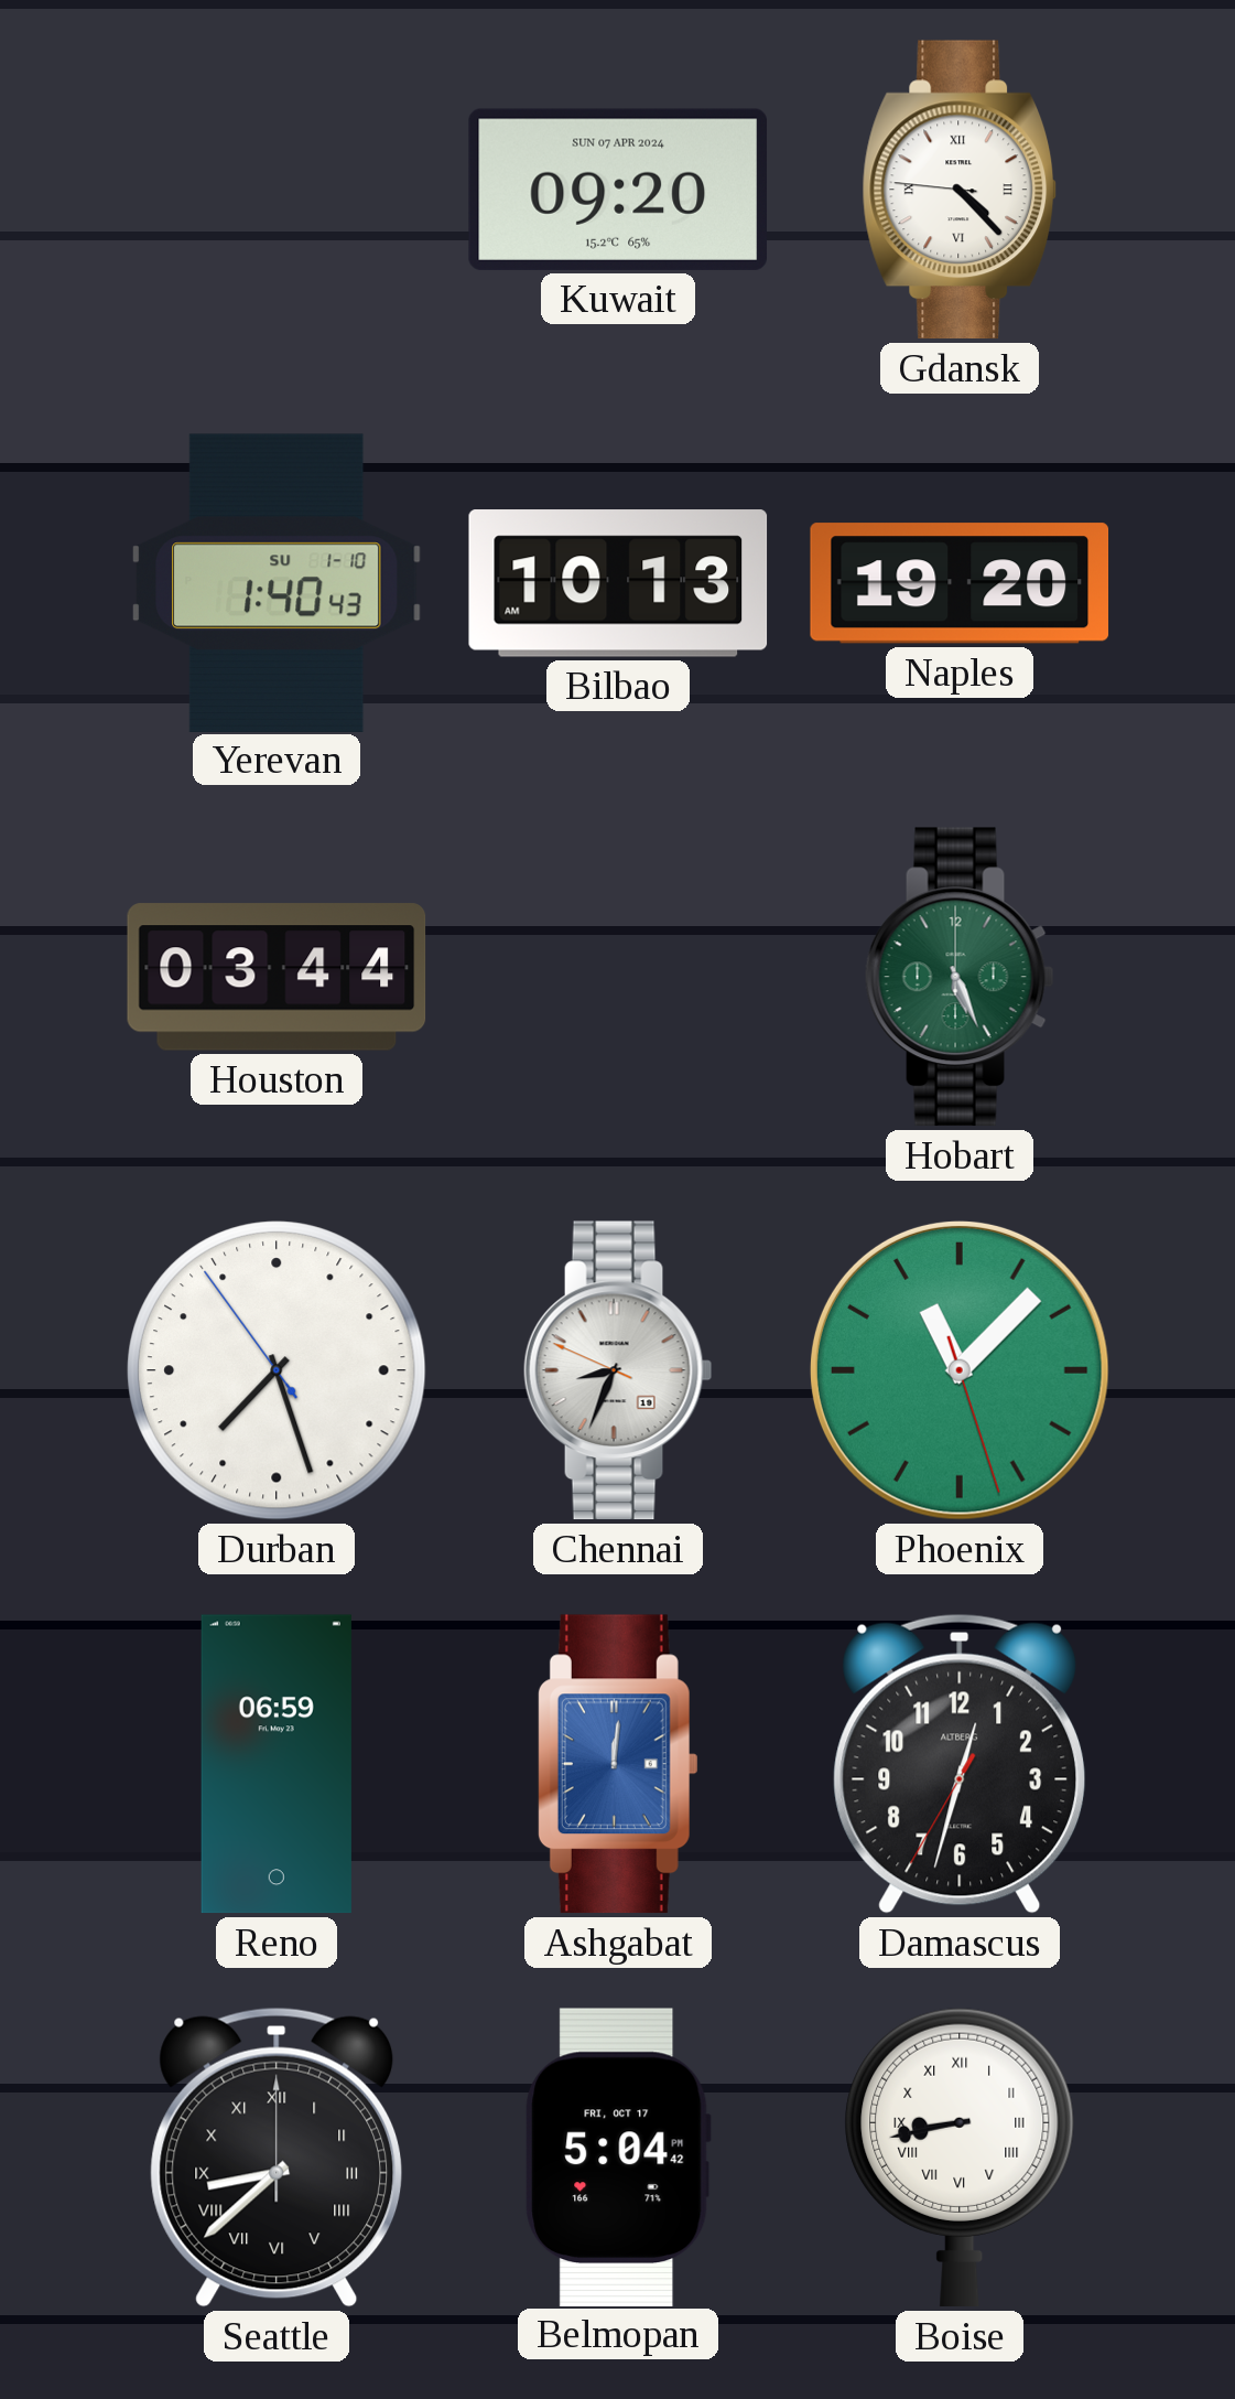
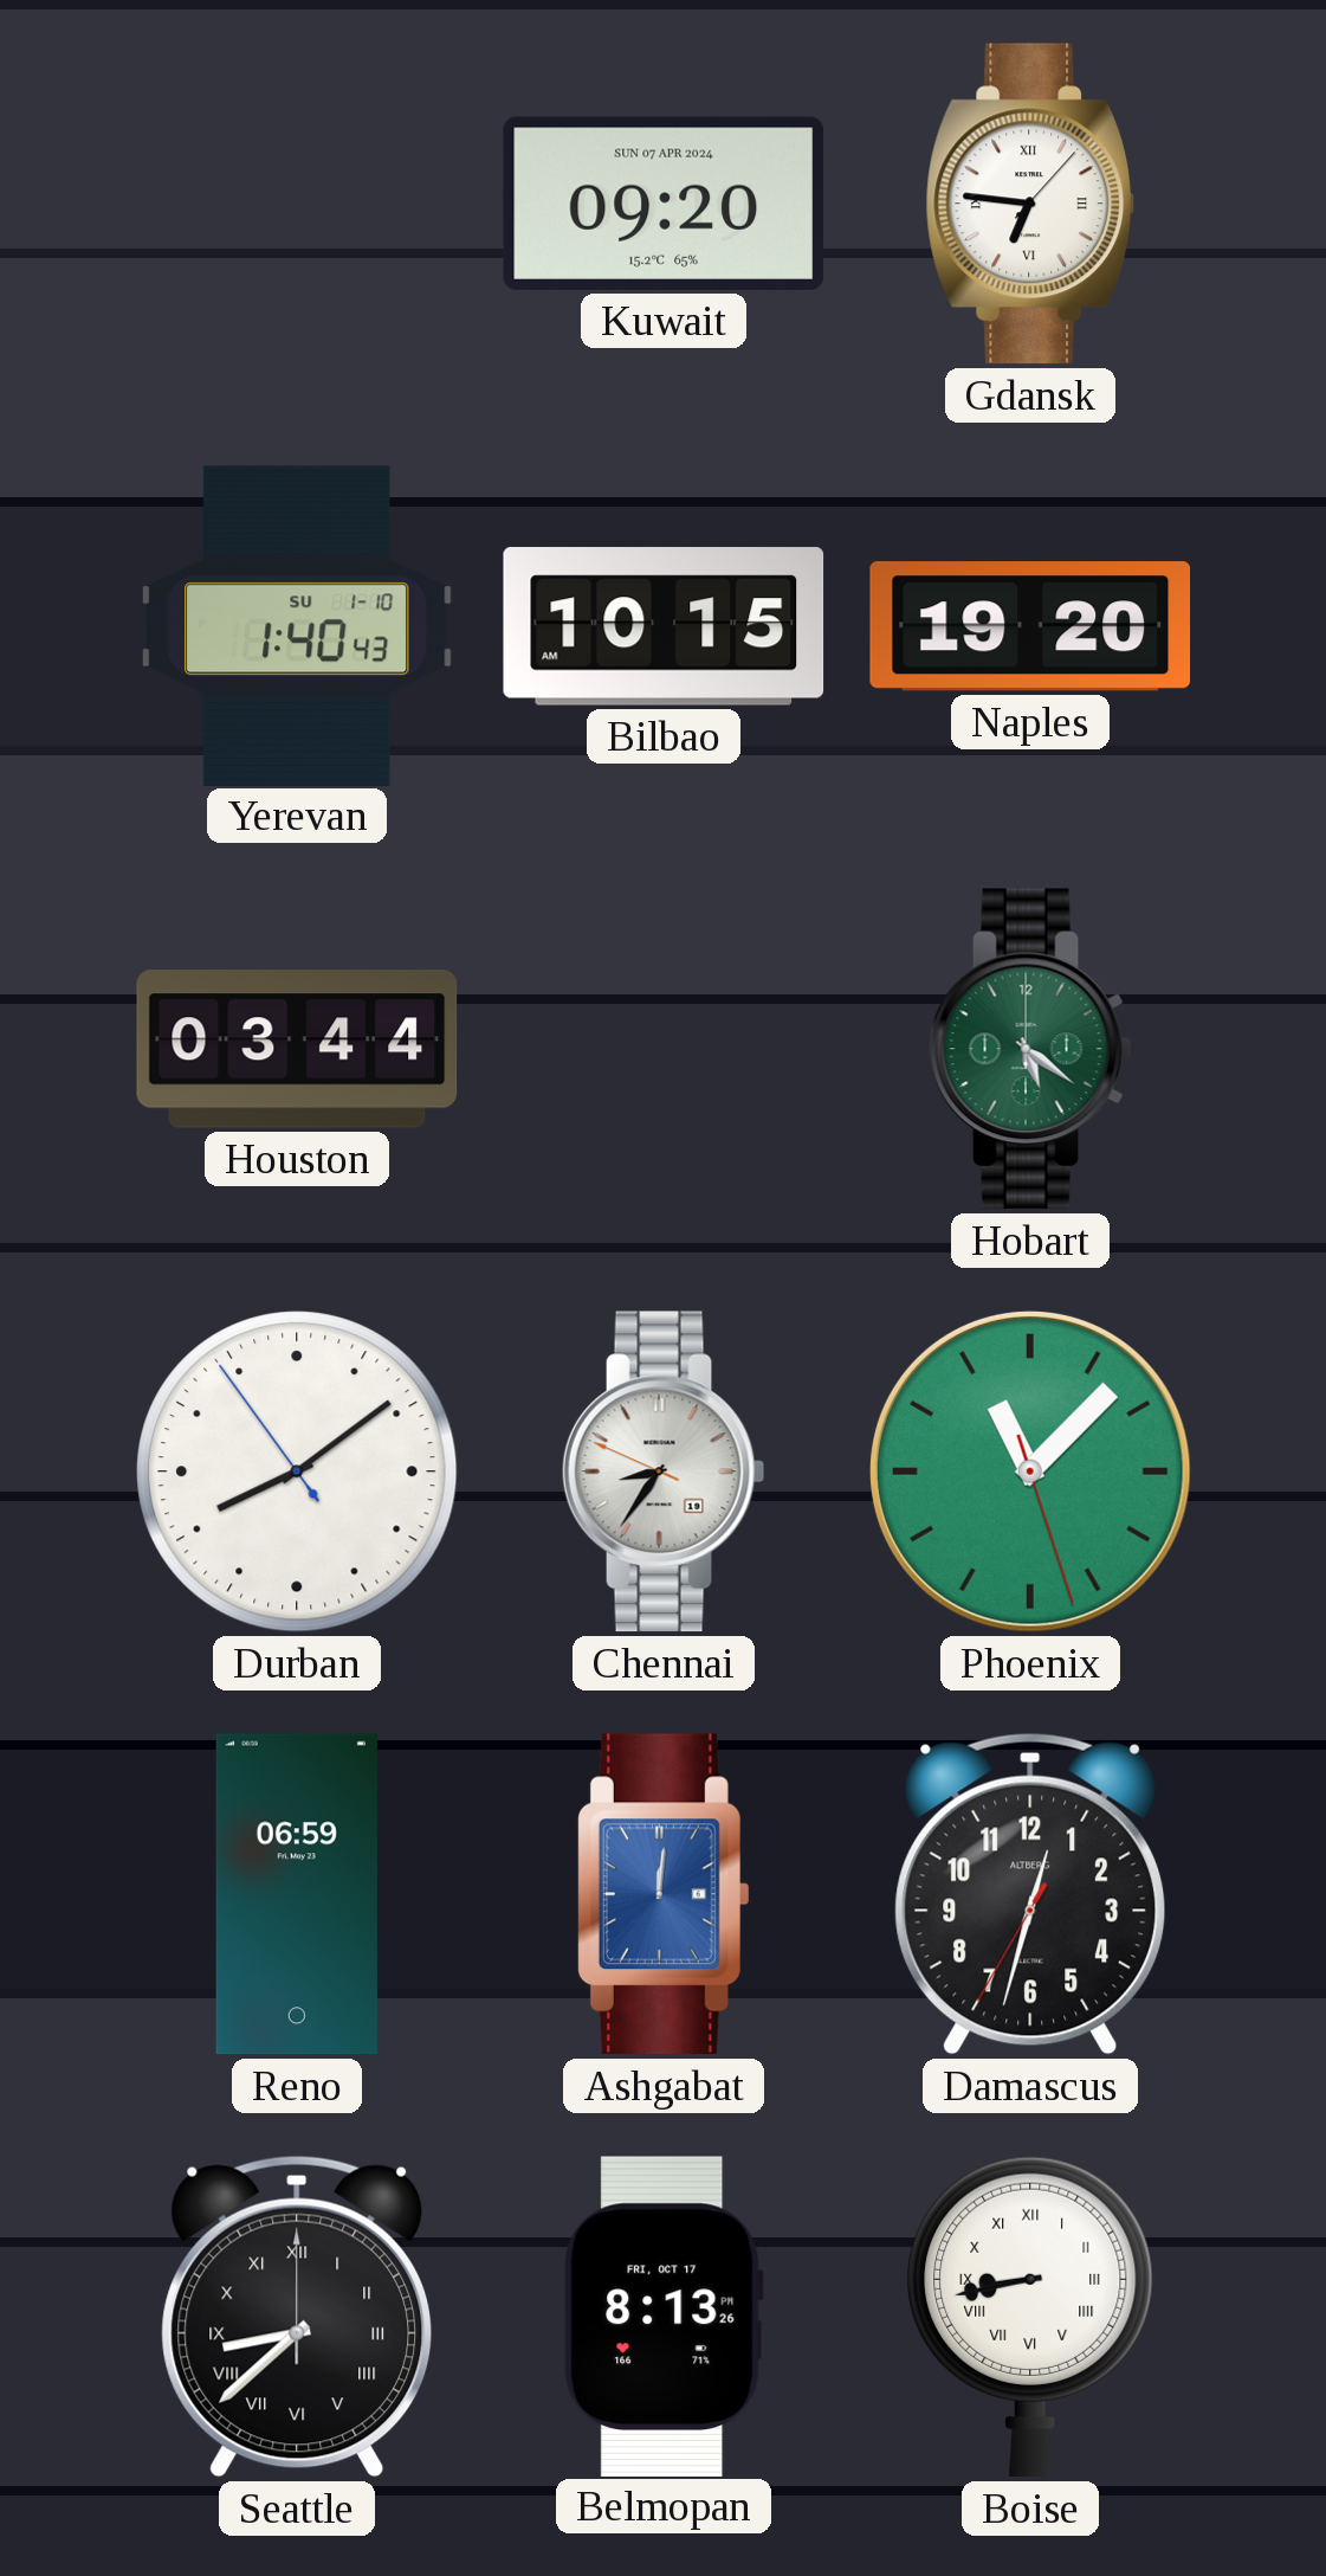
Gdansk: 4:22 -> 6:46
Bilbao: 10:13 -> 10:15
Hobart: 5:26 -> 5:21
Durban: 7:26 -> 8:08
Chennai: 8:33 -> 8:35
Belmopan: 5:04 -> 8:13
